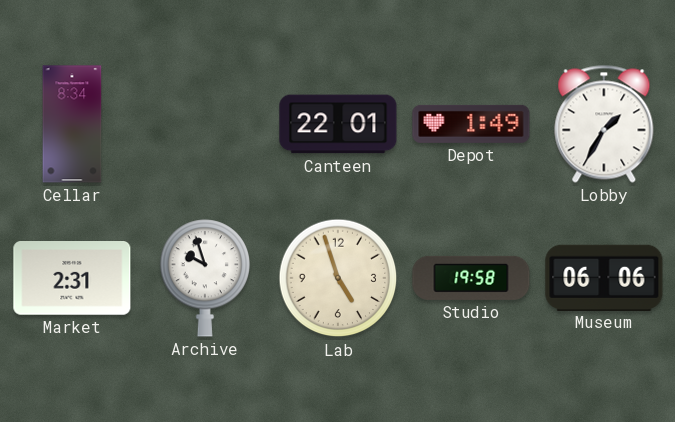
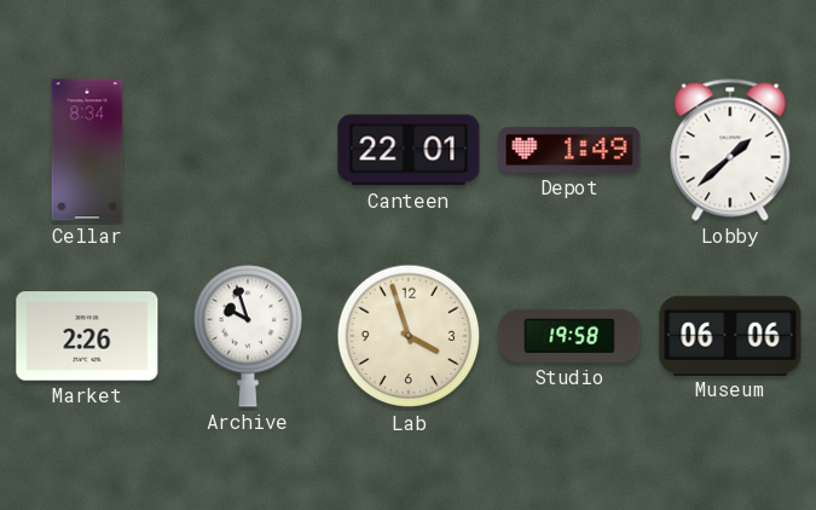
Lobby: 1:35 -> 1:38
Market: 2:31 -> 2:26
Lab: 4:57 -> 3:57
